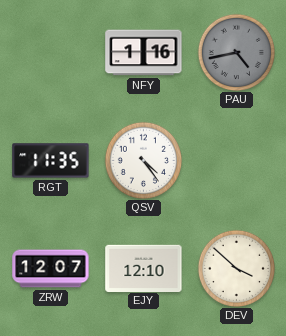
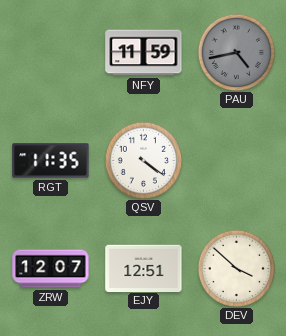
NFY: 1:16 -> 11:59
QSV: 4:24 -> 4:21
EJY: 12:10 -> 12:51
